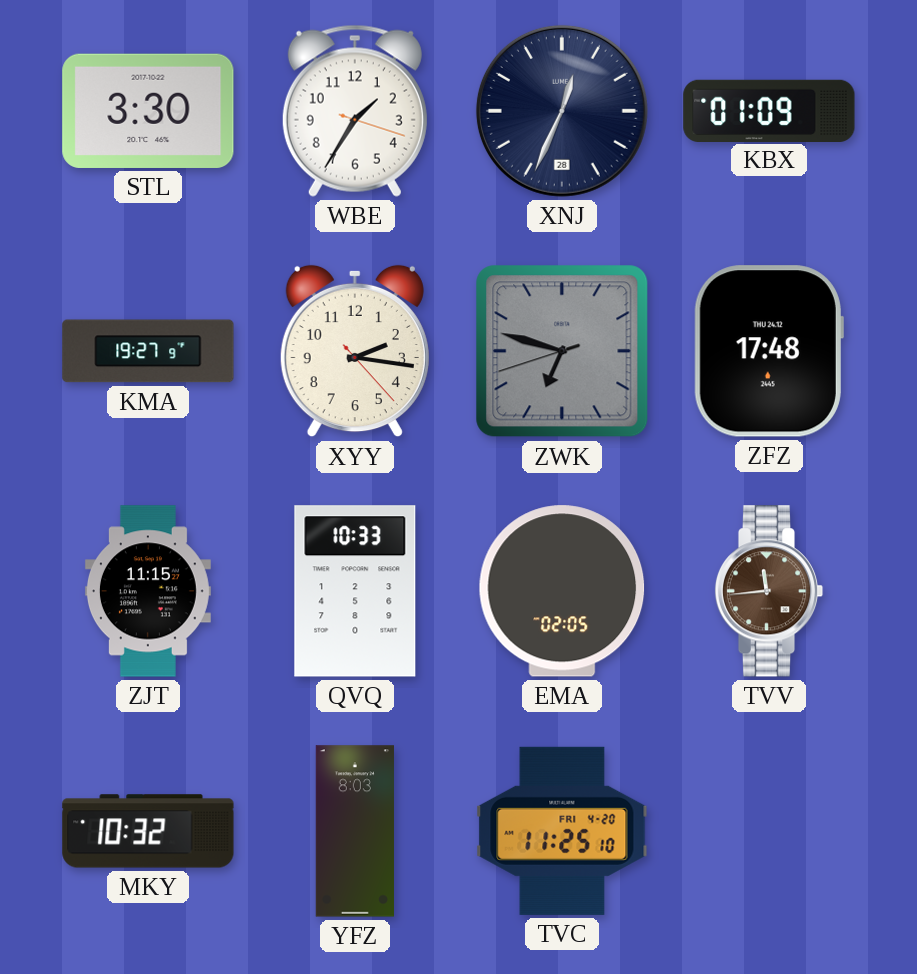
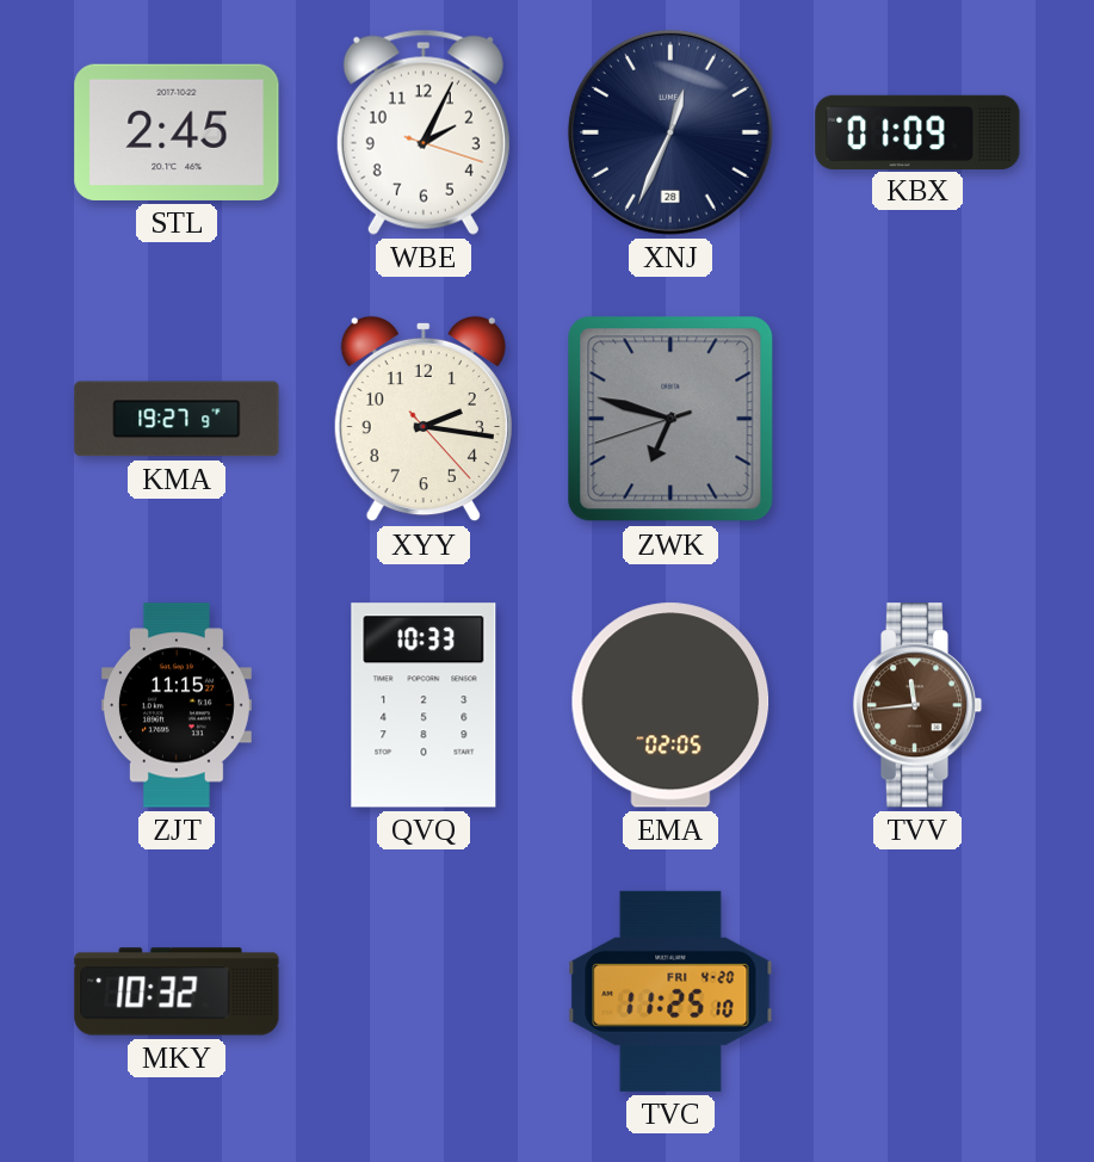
STL: 3:30 -> 2:45
WBE: 1:35 -> 2:04
ZFZ: 17:48 -> none
YFZ: 8:03 -> none
